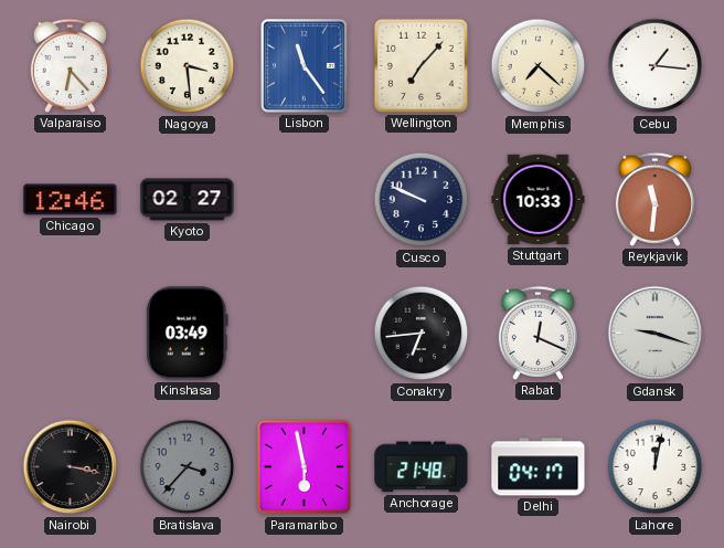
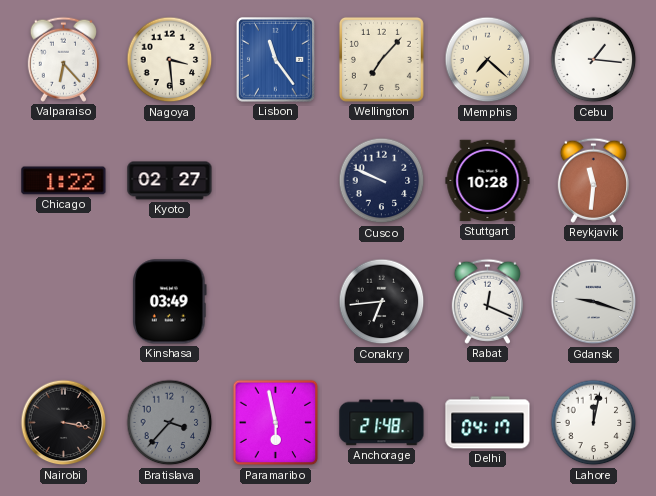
Chicago: 12:46 -> 1:22
Stuttgart: 10:33 -> 10:28
